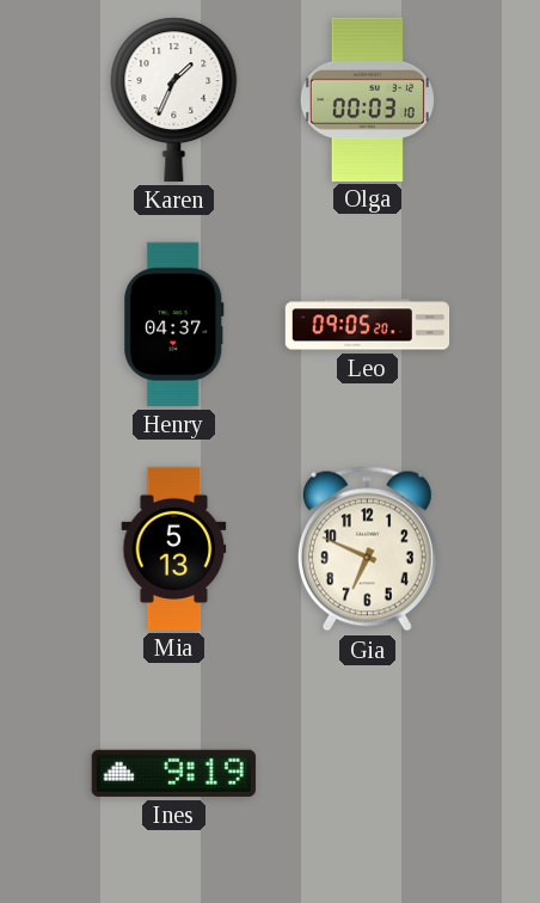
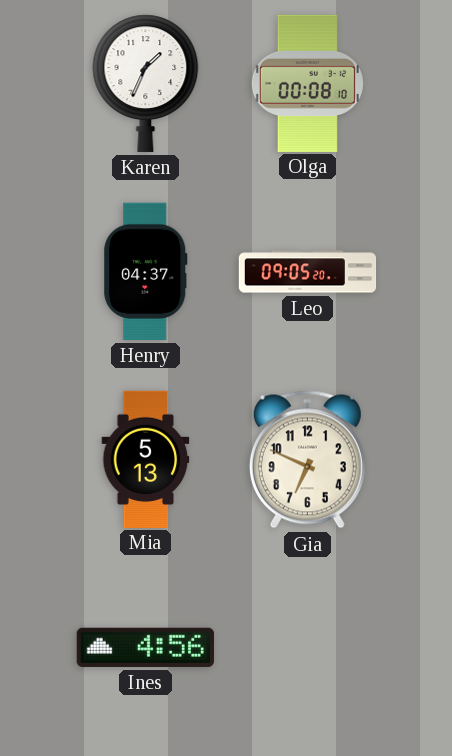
Olga: 00:03 -> 00:08
Ines: 9:19 -> 4:56
